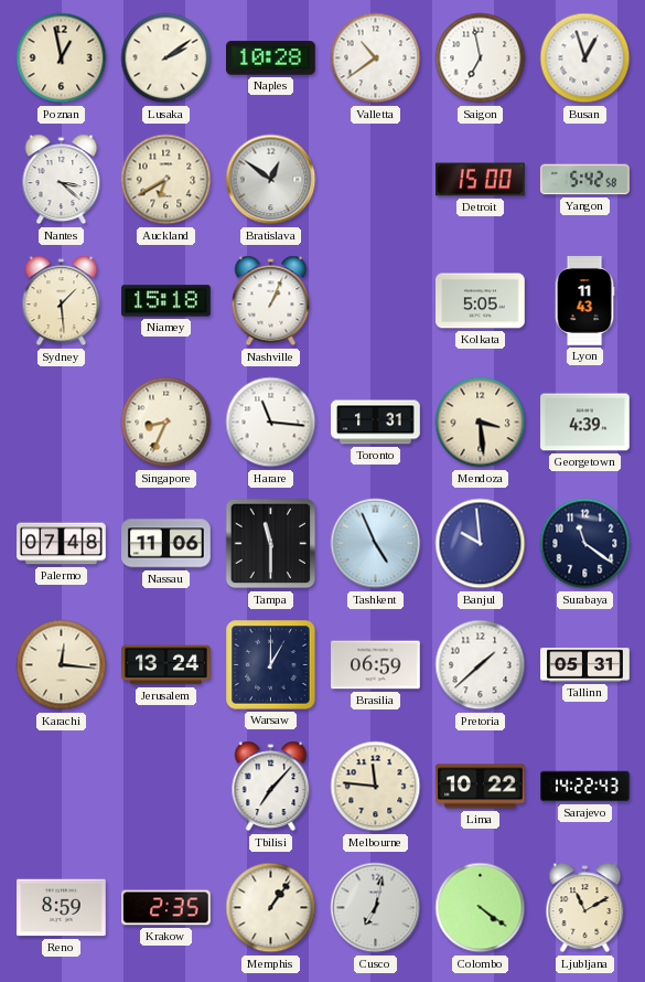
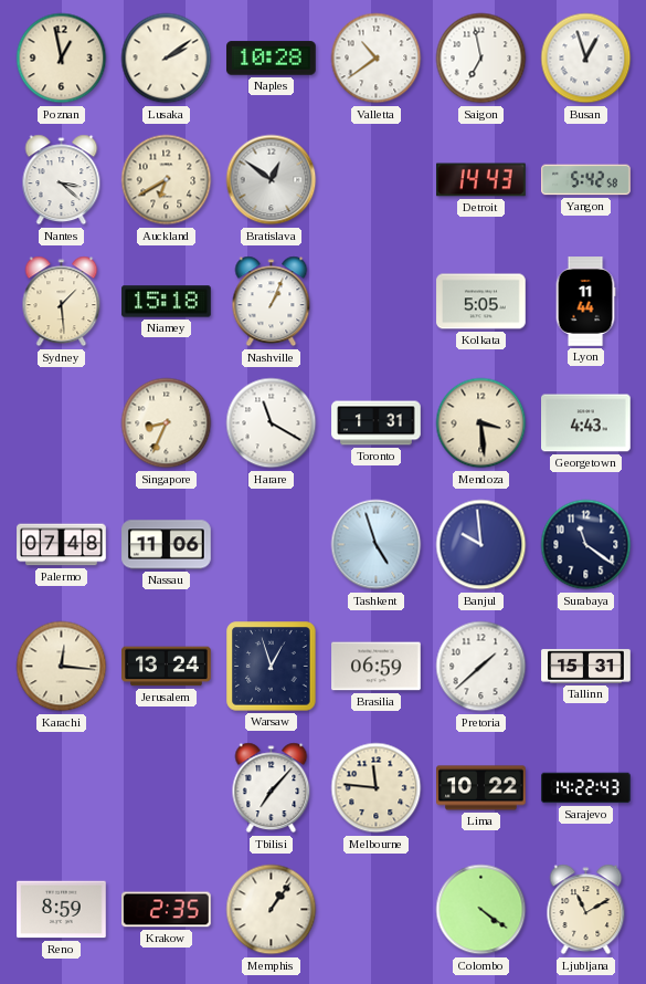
Detroit: 15:00 -> 14:43
Lyon: 11:43 -> 11:44
Harare: 11:16 -> 11:20
Georgetown: 4:39 -> 4:43
Tampa: 11:30 -> none
Tashkent: 4:56 -> 4:57
Warsaw: 1:00 -> 12:57
Tallinn: 05:31 -> 15:31
Cusco: 7:02 -> none
